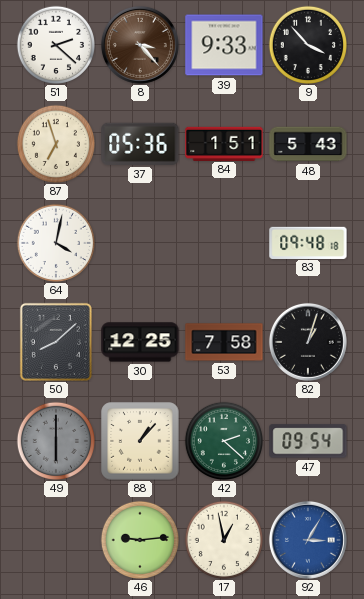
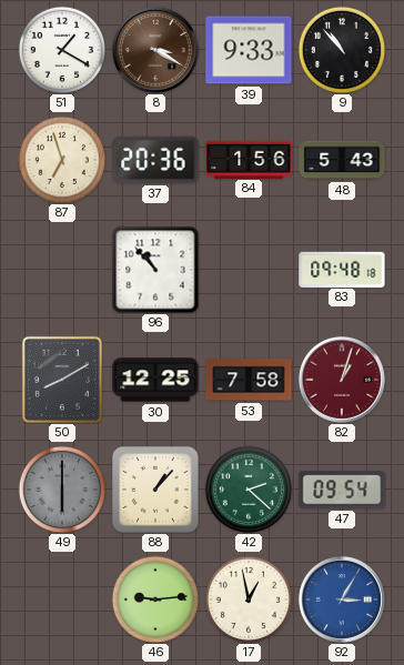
51: 2:22 -> 1:20
8: 3:23 -> 3:20
9: 3:53 -> 10:53
37: 05:36 -> 20:36
84: 1:51 -> 1:56
64: 4:02 -> none
96: none -> 10:53
50: 8:08 -> 8:10
82 dial: black -> burgundy
